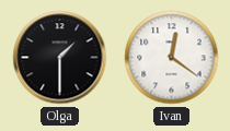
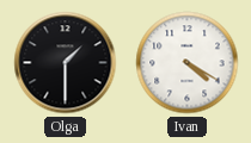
Ivan: 12:21 -> 4:20
